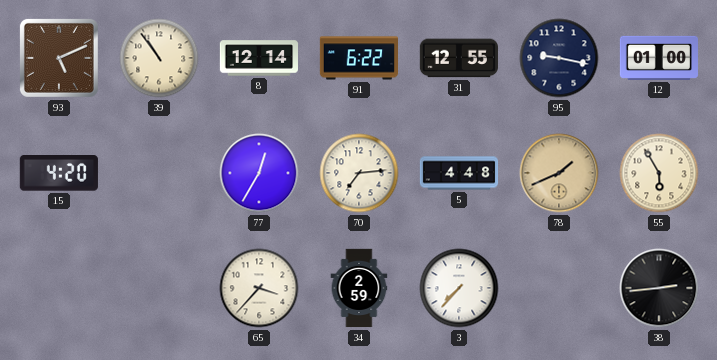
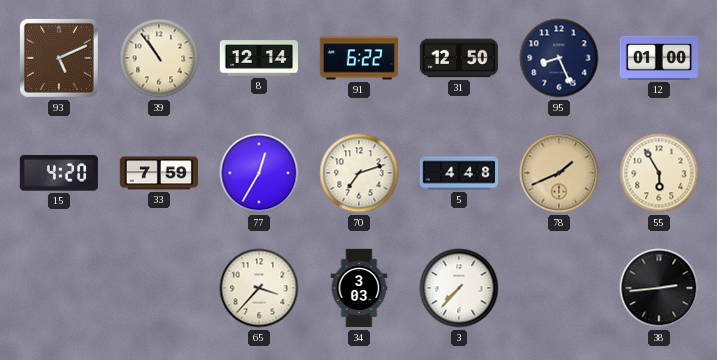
31: 12:55 -> 12:50
95: 9:17 -> 8:26
33: none -> 7:59
70: 7:14 -> 7:12
34: 2:59 -> 3:03
